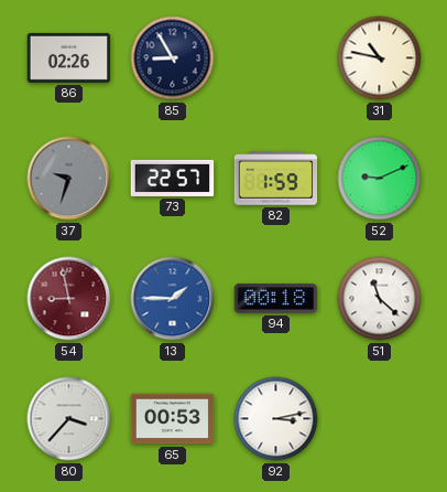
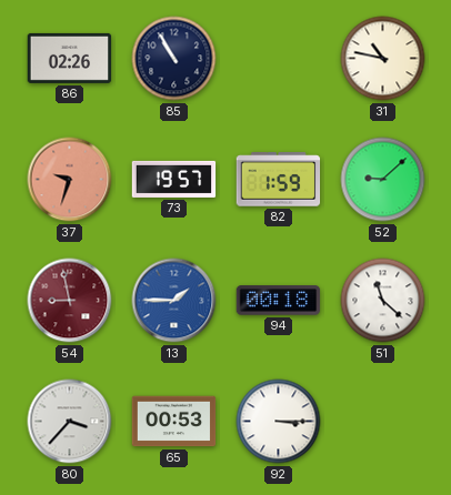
85: 8:55 -> 10:55
37 dial: grey -> salmon
73: 22:57 -> 19:57
52: 9:11 -> 9:08
92: 3:13 -> 3:15
